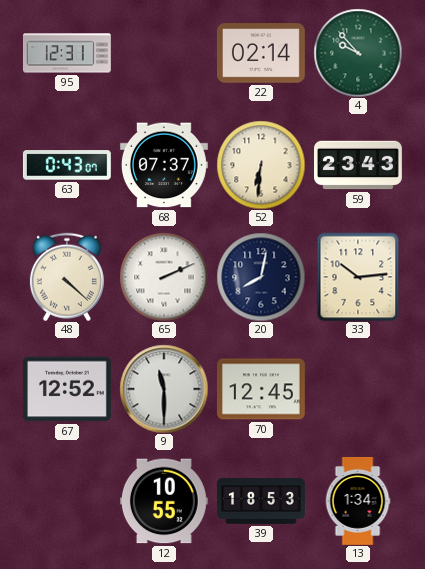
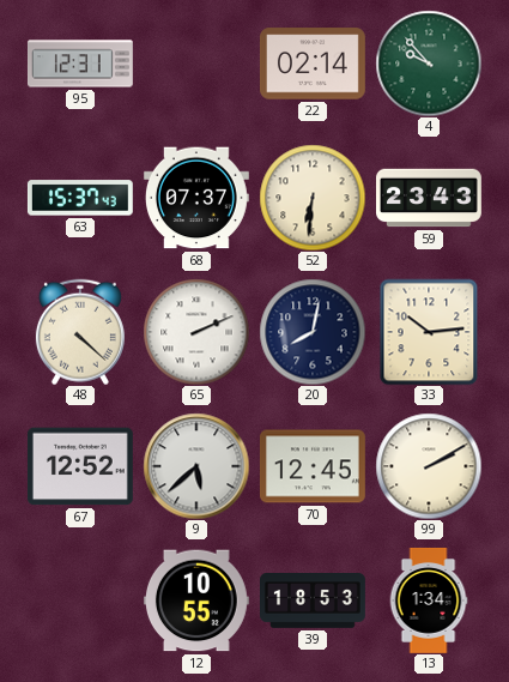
63: 0:43 -> 15:37
9: 11:30 -> 5:38
99: none -> 2:10
